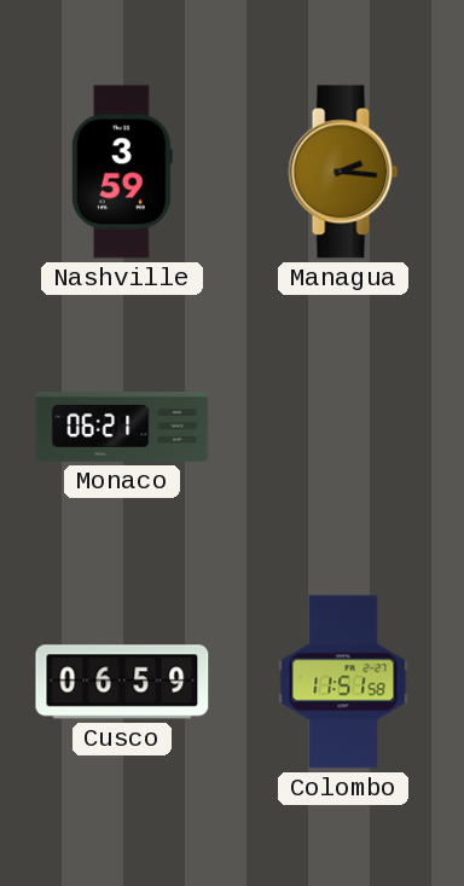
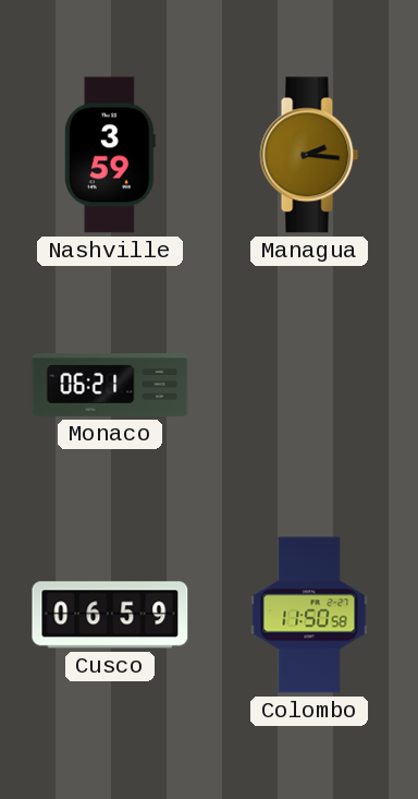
Colombo: 11:51 -> 11:50
